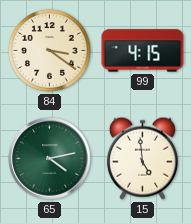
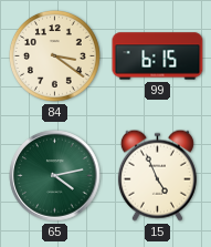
99: 4:15 -> 6:15
15: 4:59 -> 4:56
